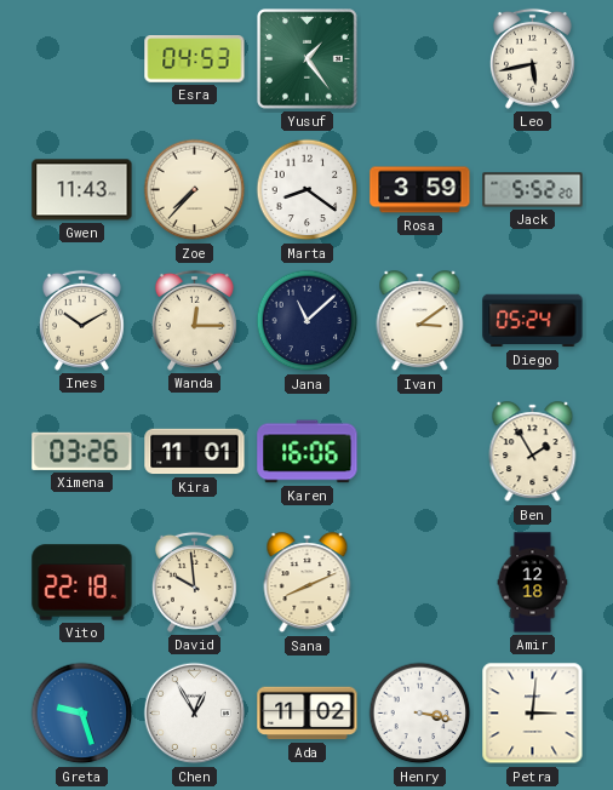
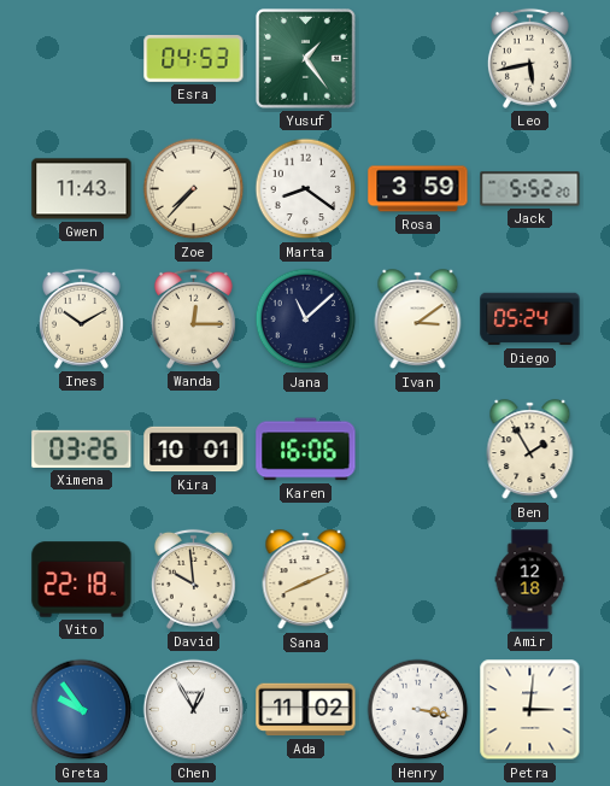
Kira: 11:01 -> 10:01
Greta: 9:27 -> 9:54
